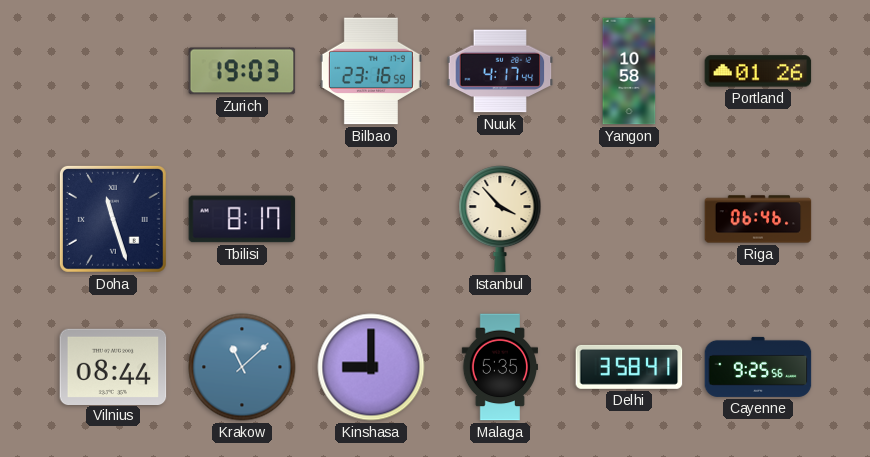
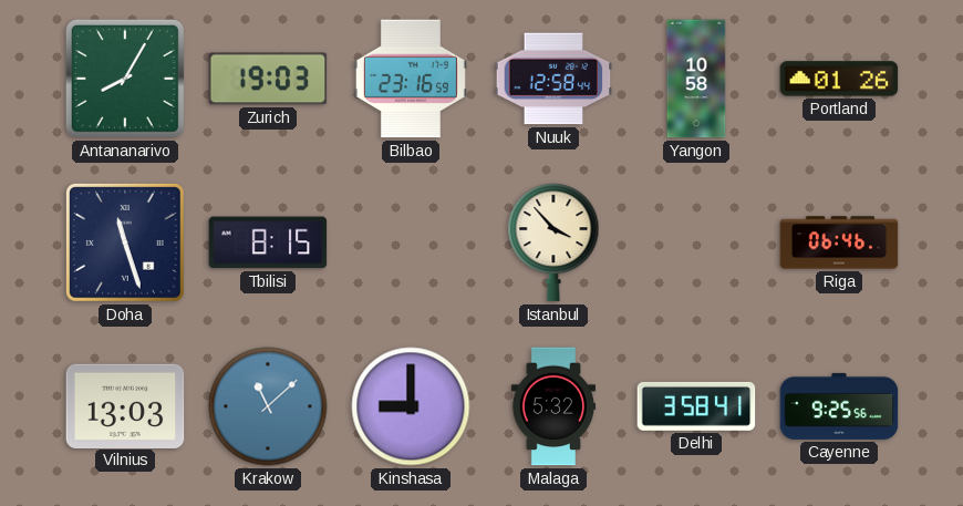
Antananarivo: none -> 8:05
Nuuk: 4:17 -> 12:58
Tbilisi: 8:17 -> 8:15
Vilnius: 08:44 -> 13:03
Malaga: 5:35 -> 5:32
